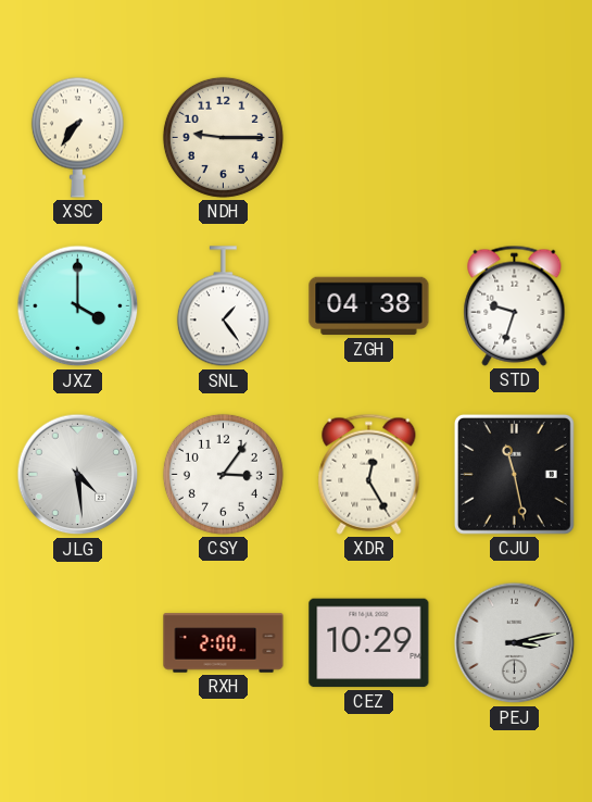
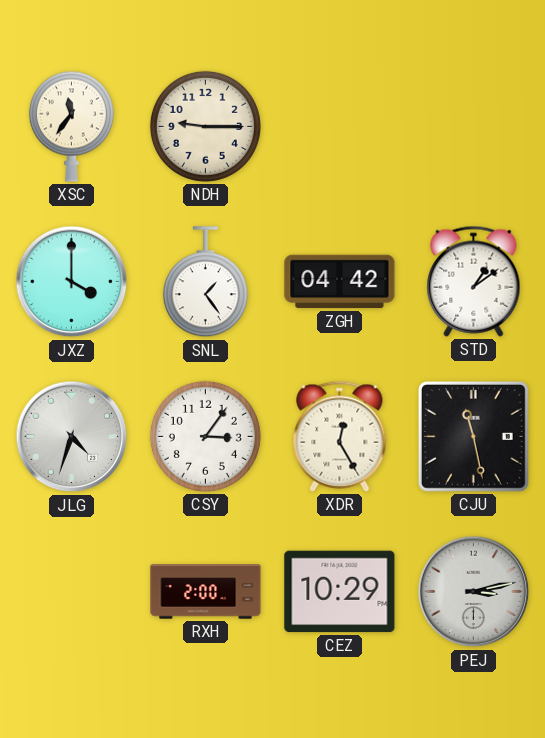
XSC: 7:36 -> 11:36
ZGH: 04:38 -> 04:42
STD: 9:33 -> 1:09
JLG: 4:29 -> 4:33
